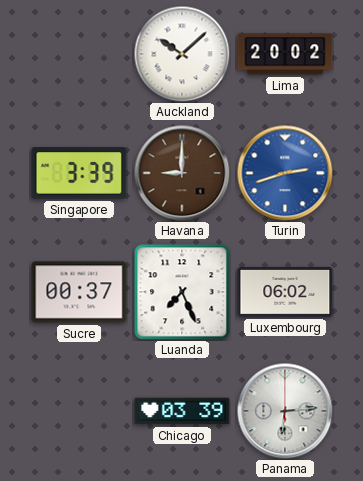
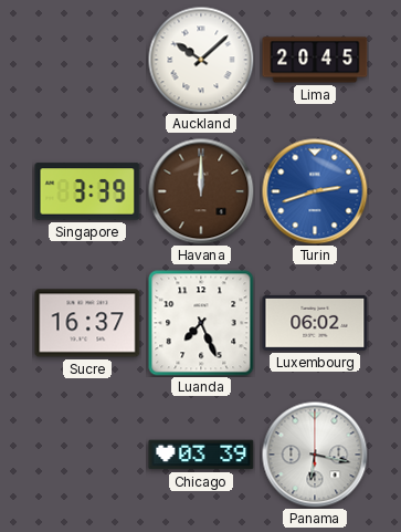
Lima: 20:02 -> 20:45
Havana: 9:00 -> 12:00
Sucre: 00:37 -> 16:37
Panama: 6:14 -> 6:17
